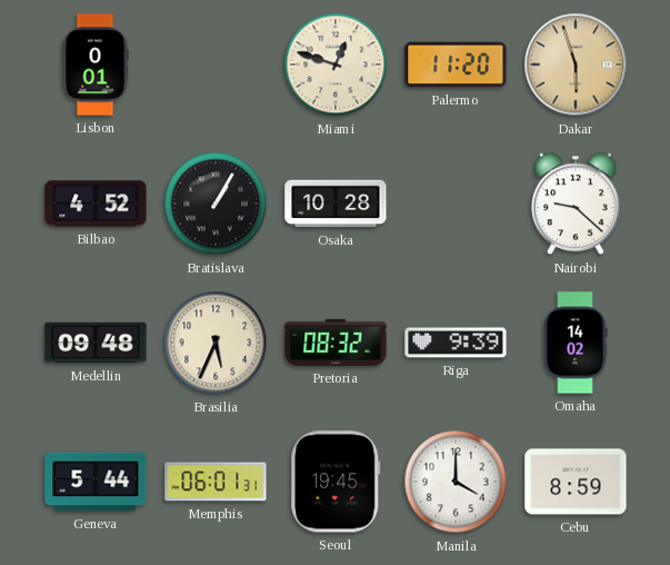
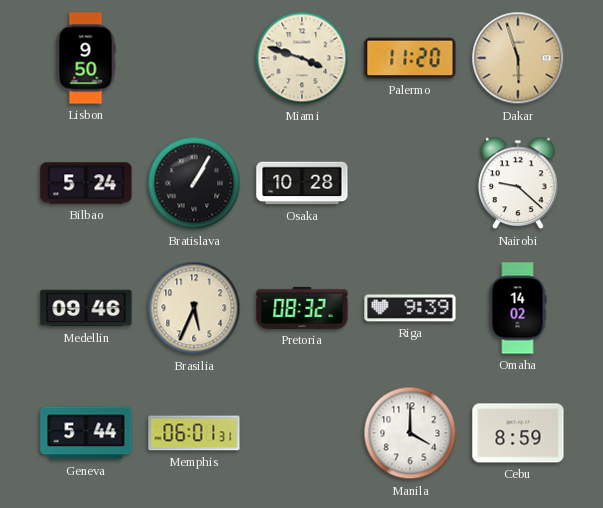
Lisbon: 0:01 -> 9:50
Miami: 12:48 -> 3:48
Bilbao: 4:52 -> 5:24
Medellin: 09:48 -> 09:46
Seoul: 19:45 -> none
